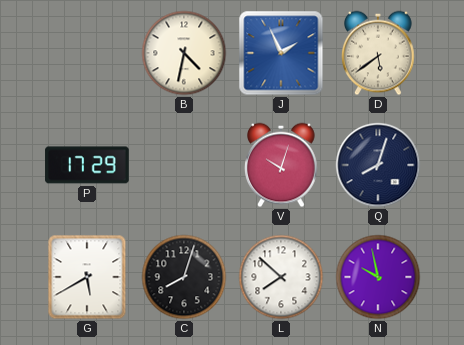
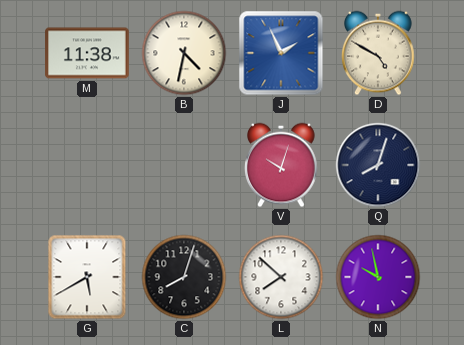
M: none -> 11:38
D: 5:39 -> 4:50
P: 17:29 -> none
